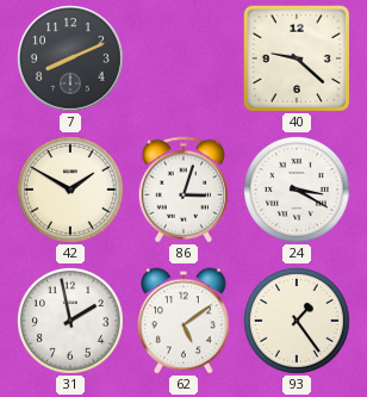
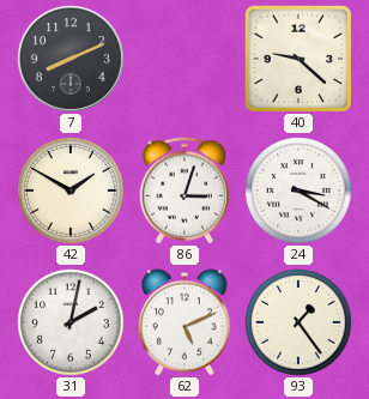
31: 1:58 -> 2:02
62: 5:09 -> 5:11
